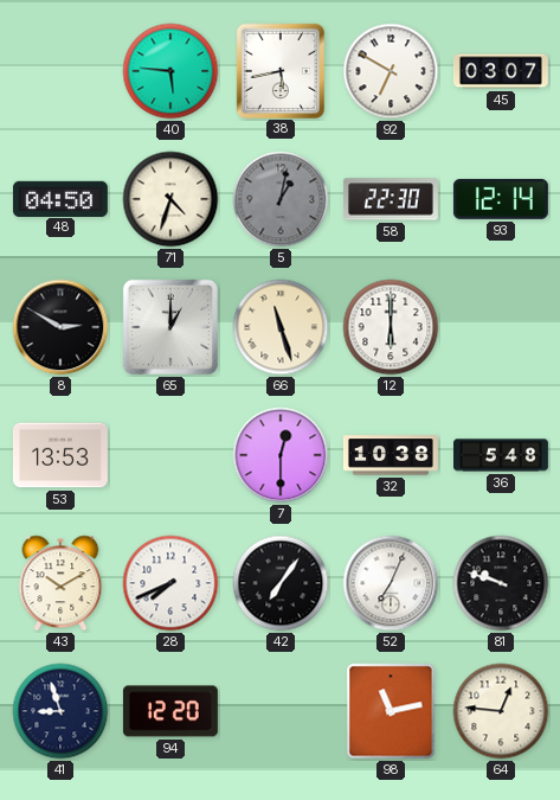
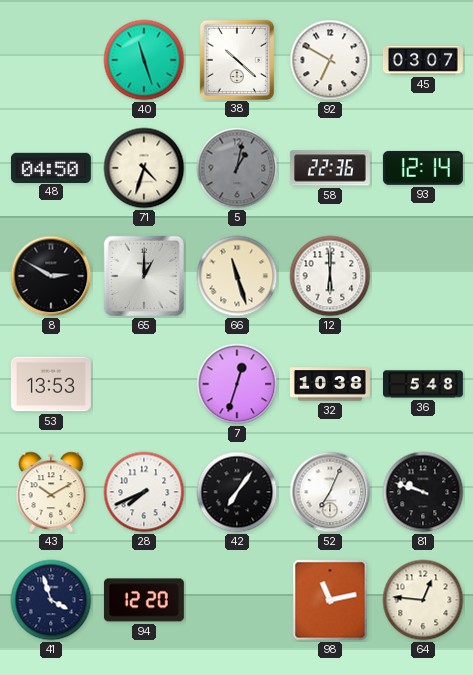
40: 5:46 -> 11:27
38: 5:43 -> 10:22
58: 22:30 -> 22:36
7: 12:30 -> 12:33
41: 8:57 -> 3:57
